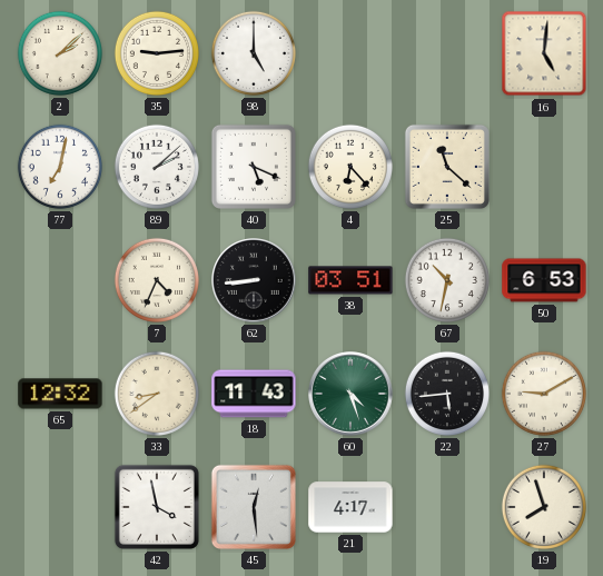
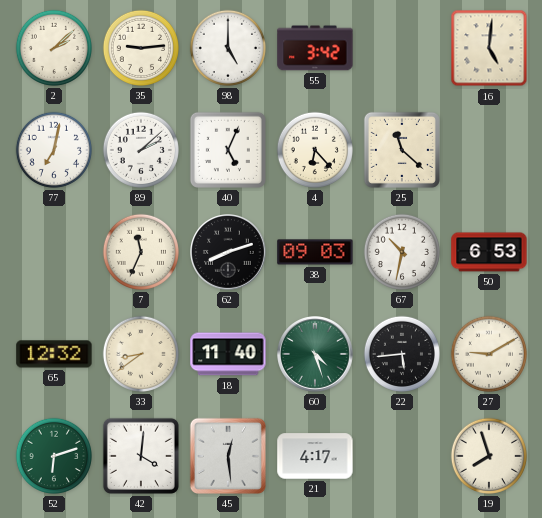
55: none -> 3:42
40: 5:19 -> 5:04
7: 4:34 -> 11:34
62: 8:44 -> 8:12
38: 03:51 -> 09:03
18: 11:43 -> 11:40
52: none -> 6:12
42: 3:58 -> 4:01
